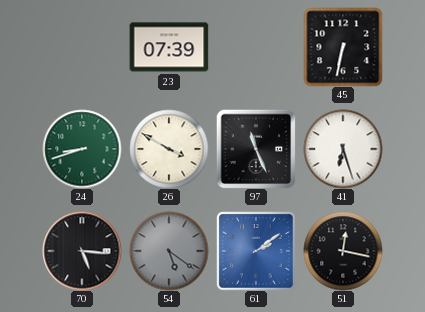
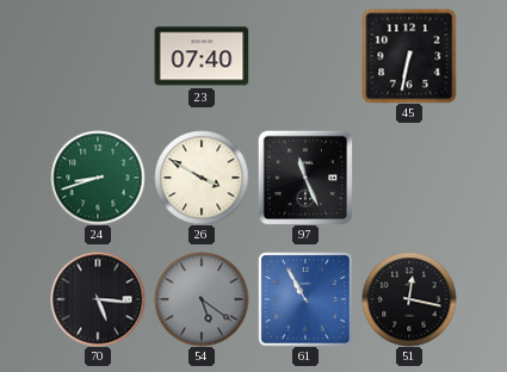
23: 07:39 -> 07:40
41: 6:27 -> none
61: 2:09 -> 10:55
